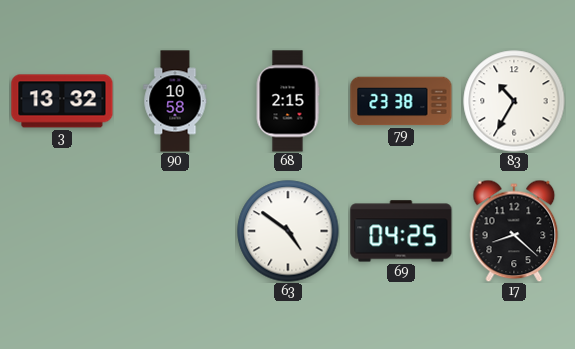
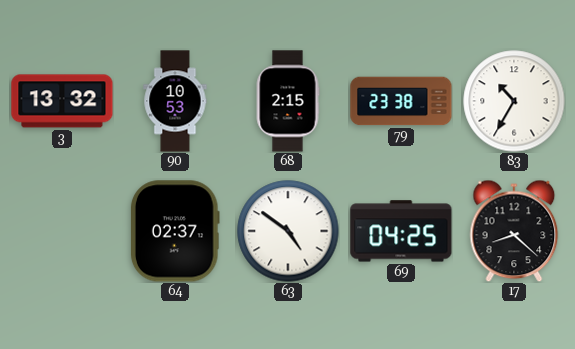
90: 10:58 -> 10:53
64: none -> 02:37
